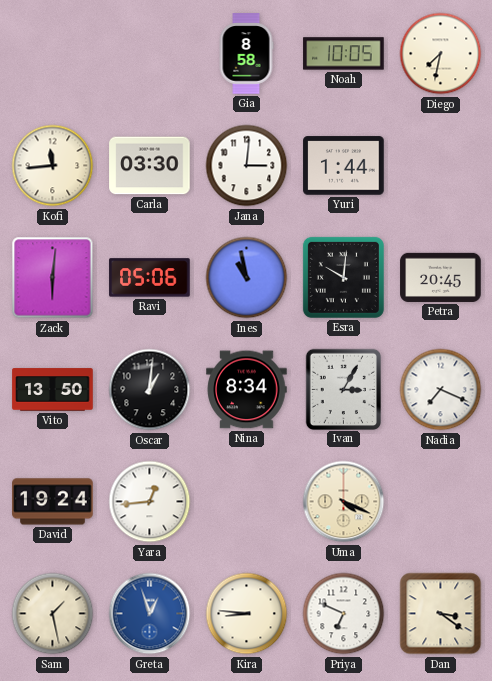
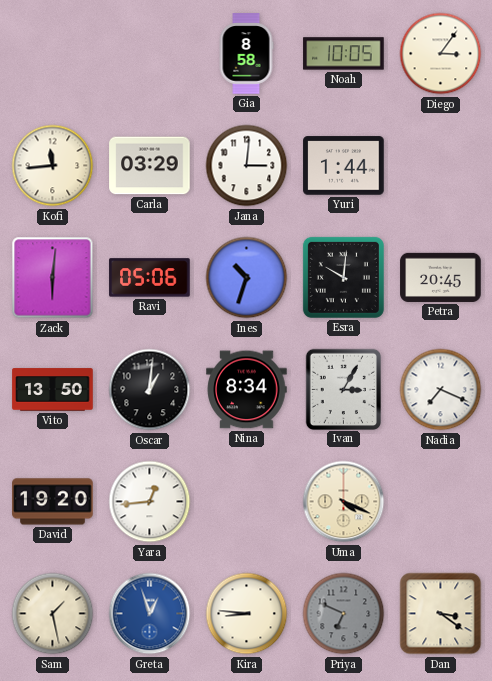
Diego: 7:32 -> 3:06
Carla: 03:30 -> 03:29
Ines: 10:58 -> 10:33
David: 19:24 -> 19:20
Priya dial: white -> grey
